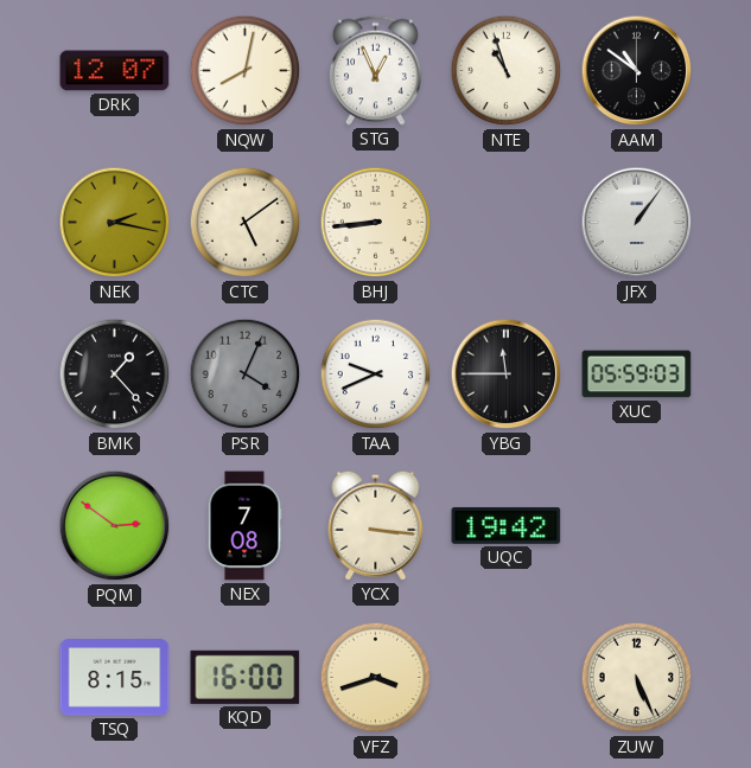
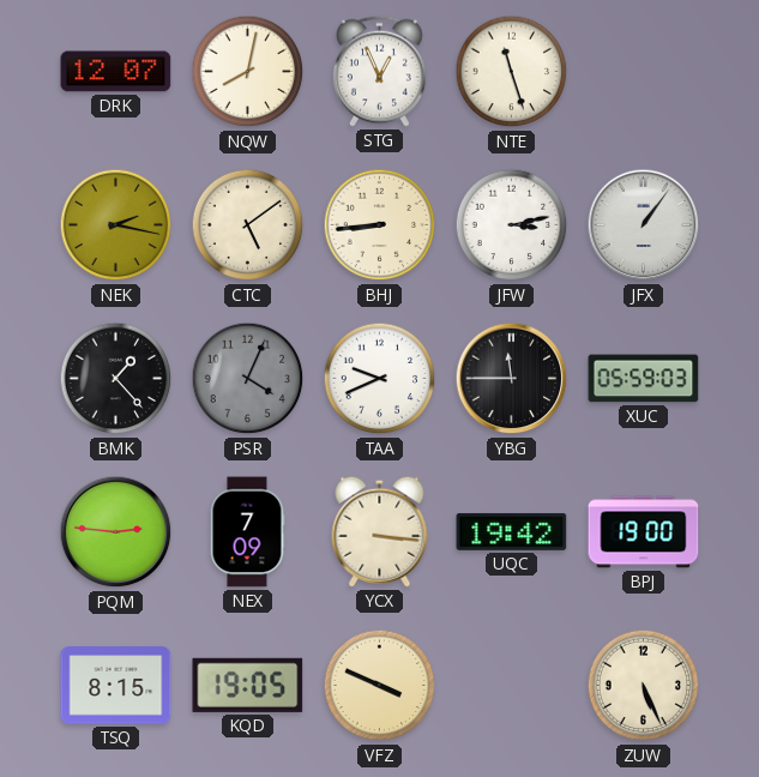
NTE: 10:57 -> 11:27
AAM: 10:51 -> none
JFW: none -> 3:13
PQM: 2:51 -> 2:46
NEX: 7:08 -> 7:09
BPJ: none -> 19:00
KQD: 16:00 -> 19:05
VFZ: 3:42 -> 3:49
